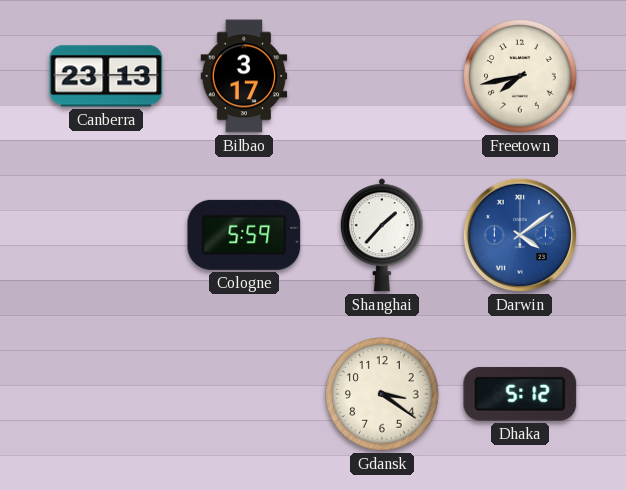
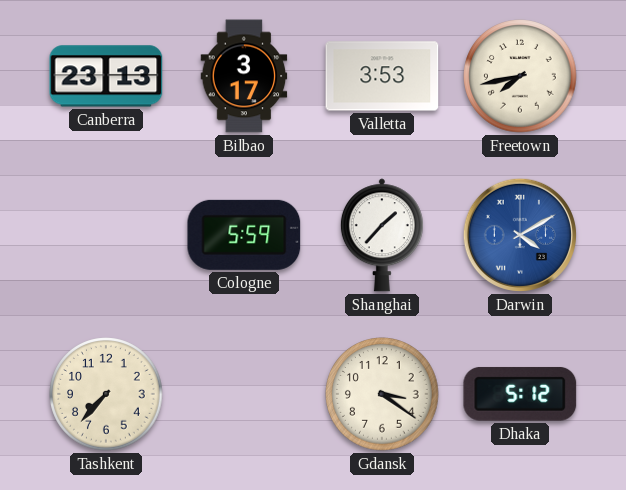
Valletta: none -> 3:53
Darwin: 4:09 -> 4:10
Tashkent: none -> 7:37
